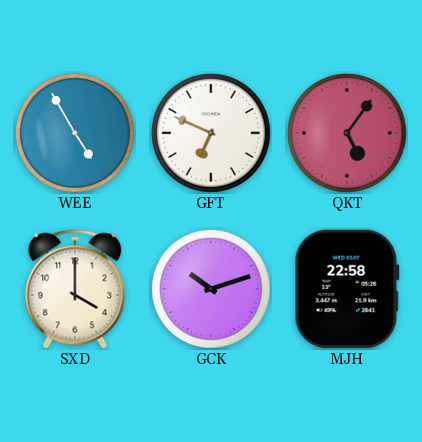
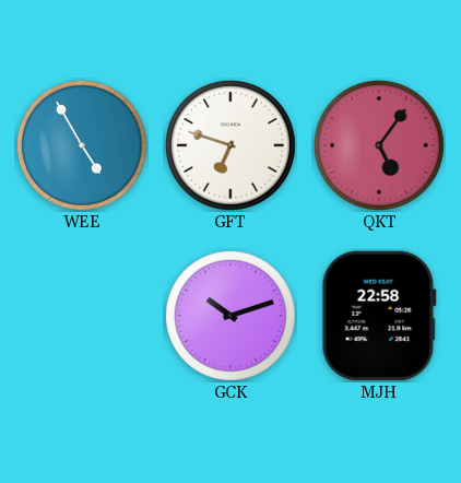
GFT: 6:49 -> 6:48
SXD: 4:00 -> none
